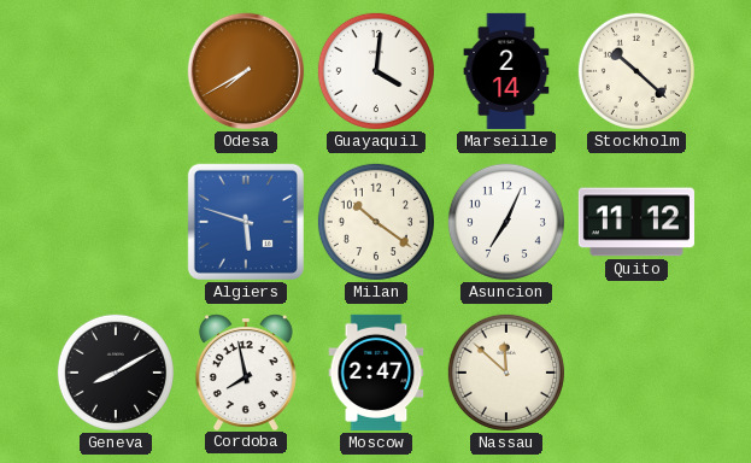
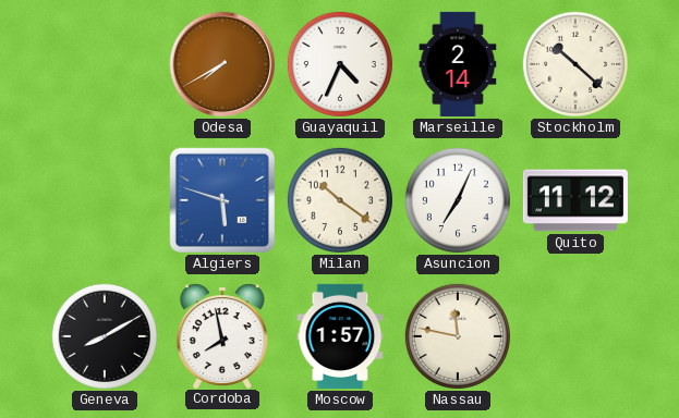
Guayaquil: 4:01 -> 4:34
Moscow: 2:47 -> 1:57
Nassau: 11:52 -> 11:47
